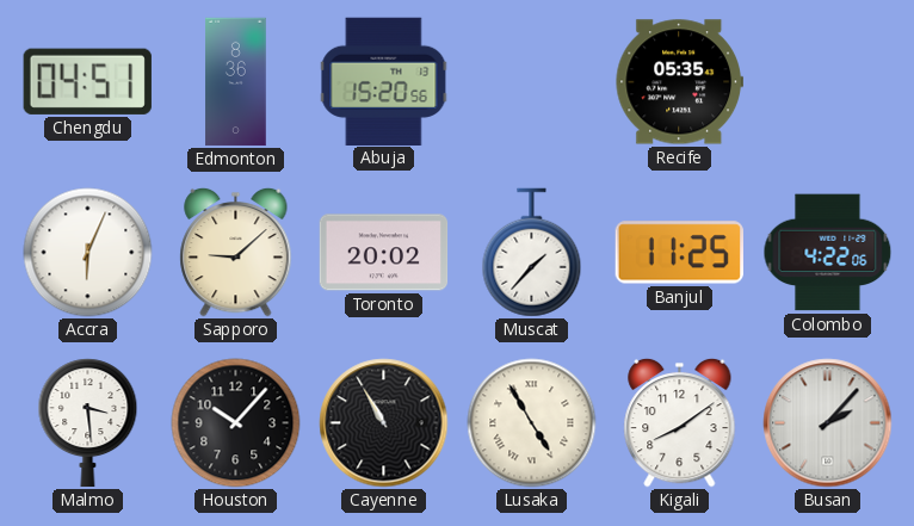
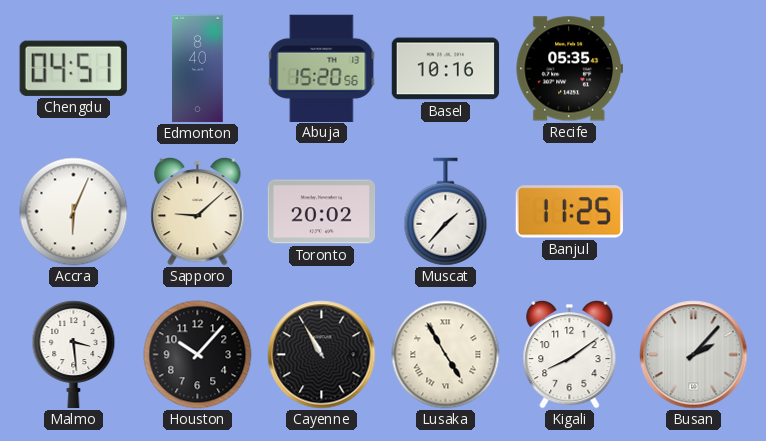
Edmonton: 8:36 -> 8:40
Basel: none -> 10:16
Colombo: 4:22 -> none
